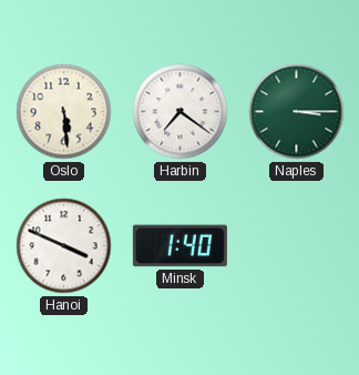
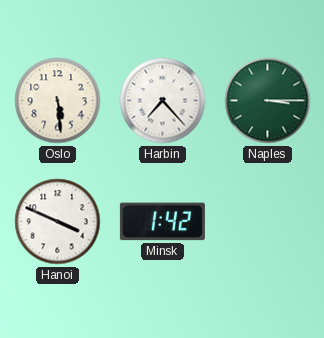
Harbin: 7:21 -> 7:23
Minsk: 1:40 -> 1:42
